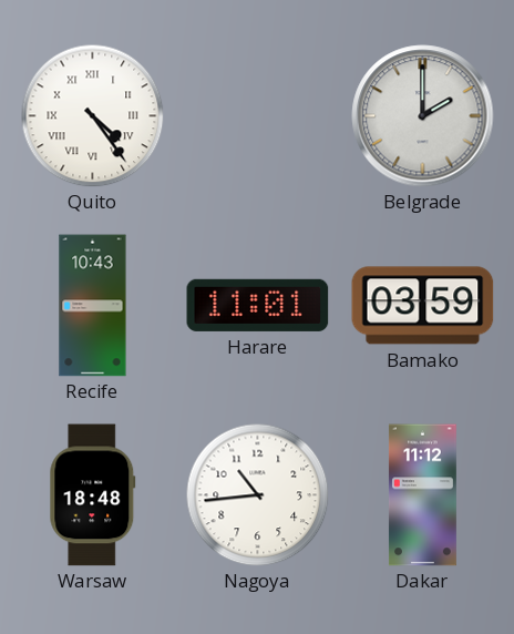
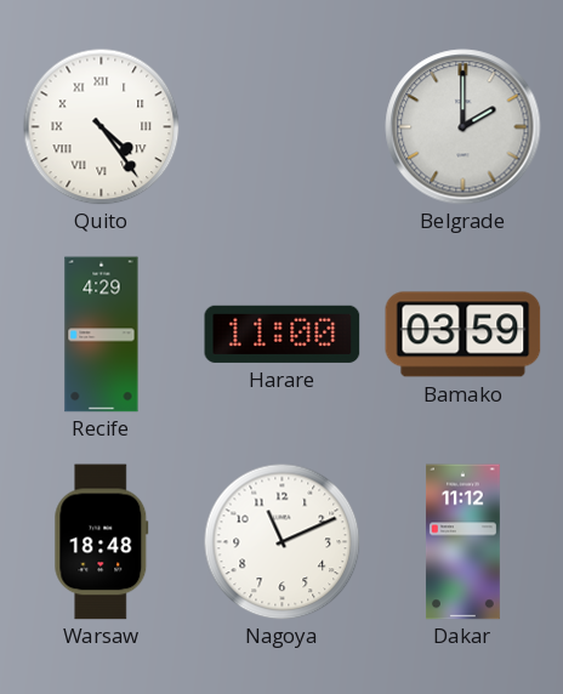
Recife: 10:43 -> 4:29
Harare: 11:01 -> 11:00
Nagoya: 10:44 -> 11:11
